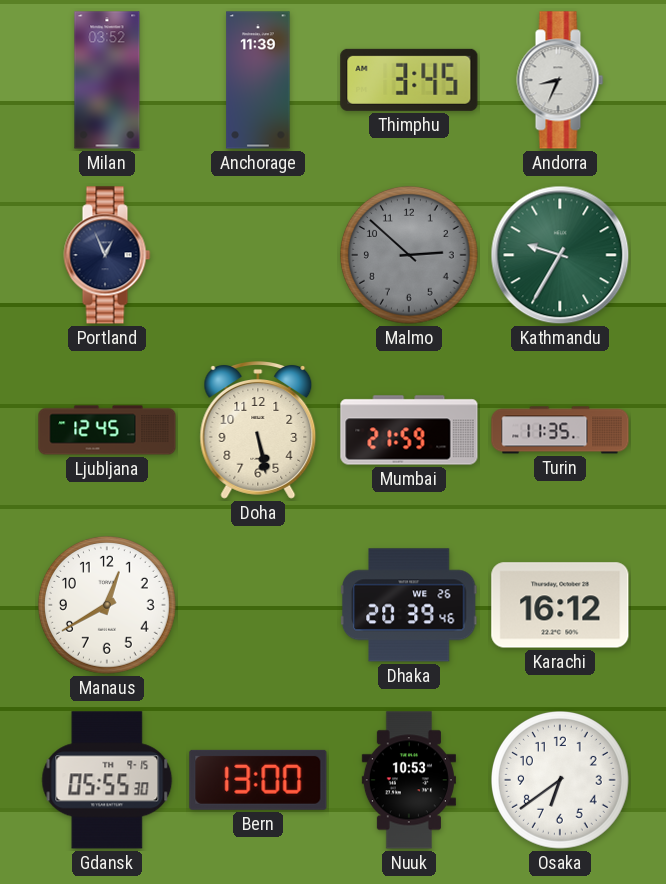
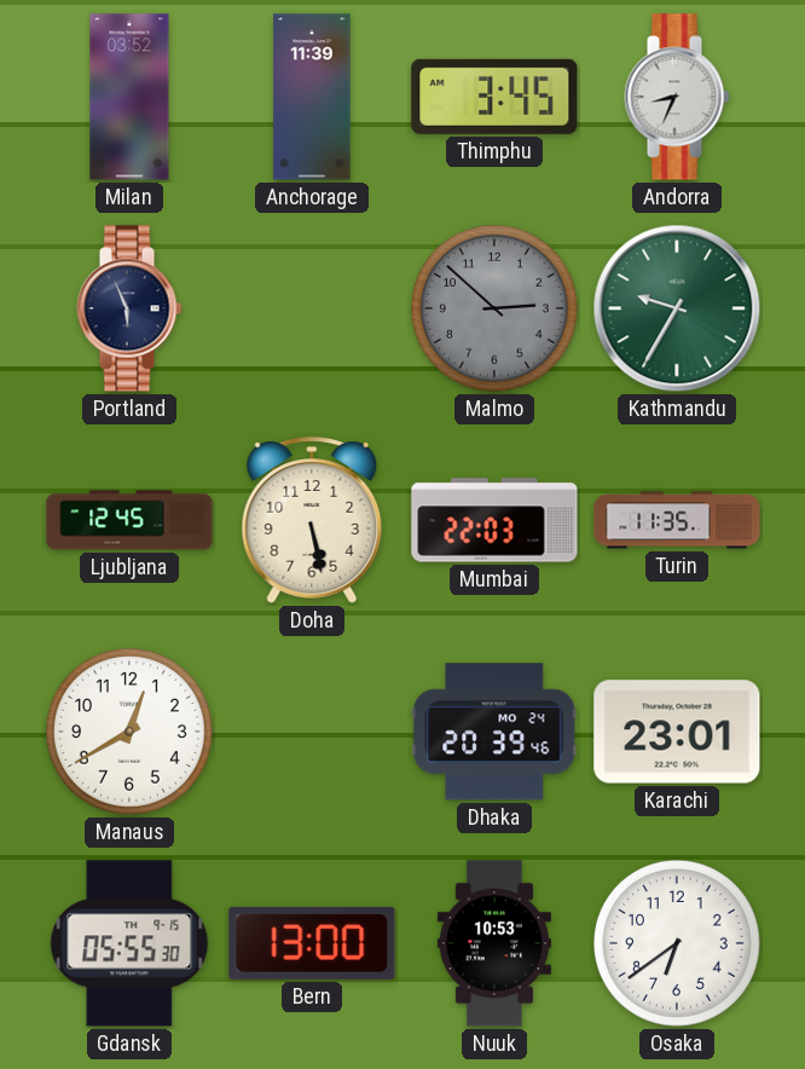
Portland: 12:56 -> 5:56
Mumbai: 21:59 -> 22:03
Dhaka date: WE 26 -> MO 24
Karachi: 16:12 -> 23:01
